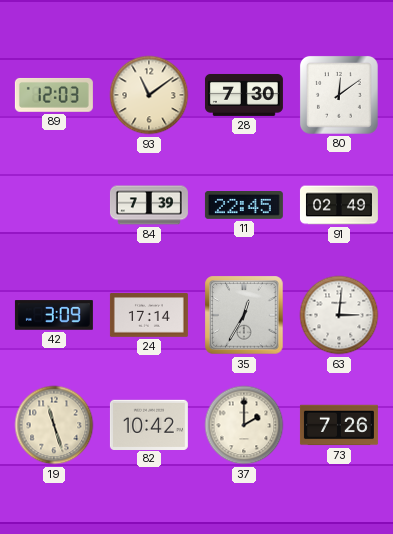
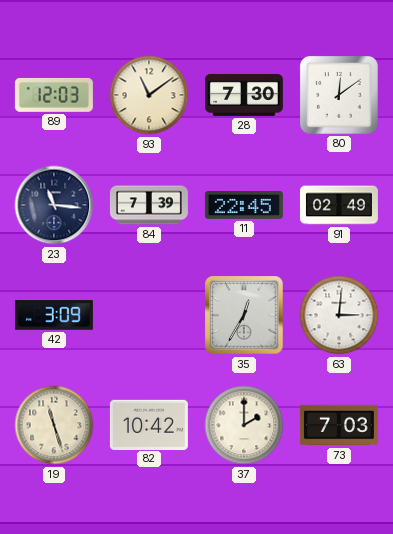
23: none -> 11:16
24: 17:14 -> none
73: 7:26 -> 7:03
